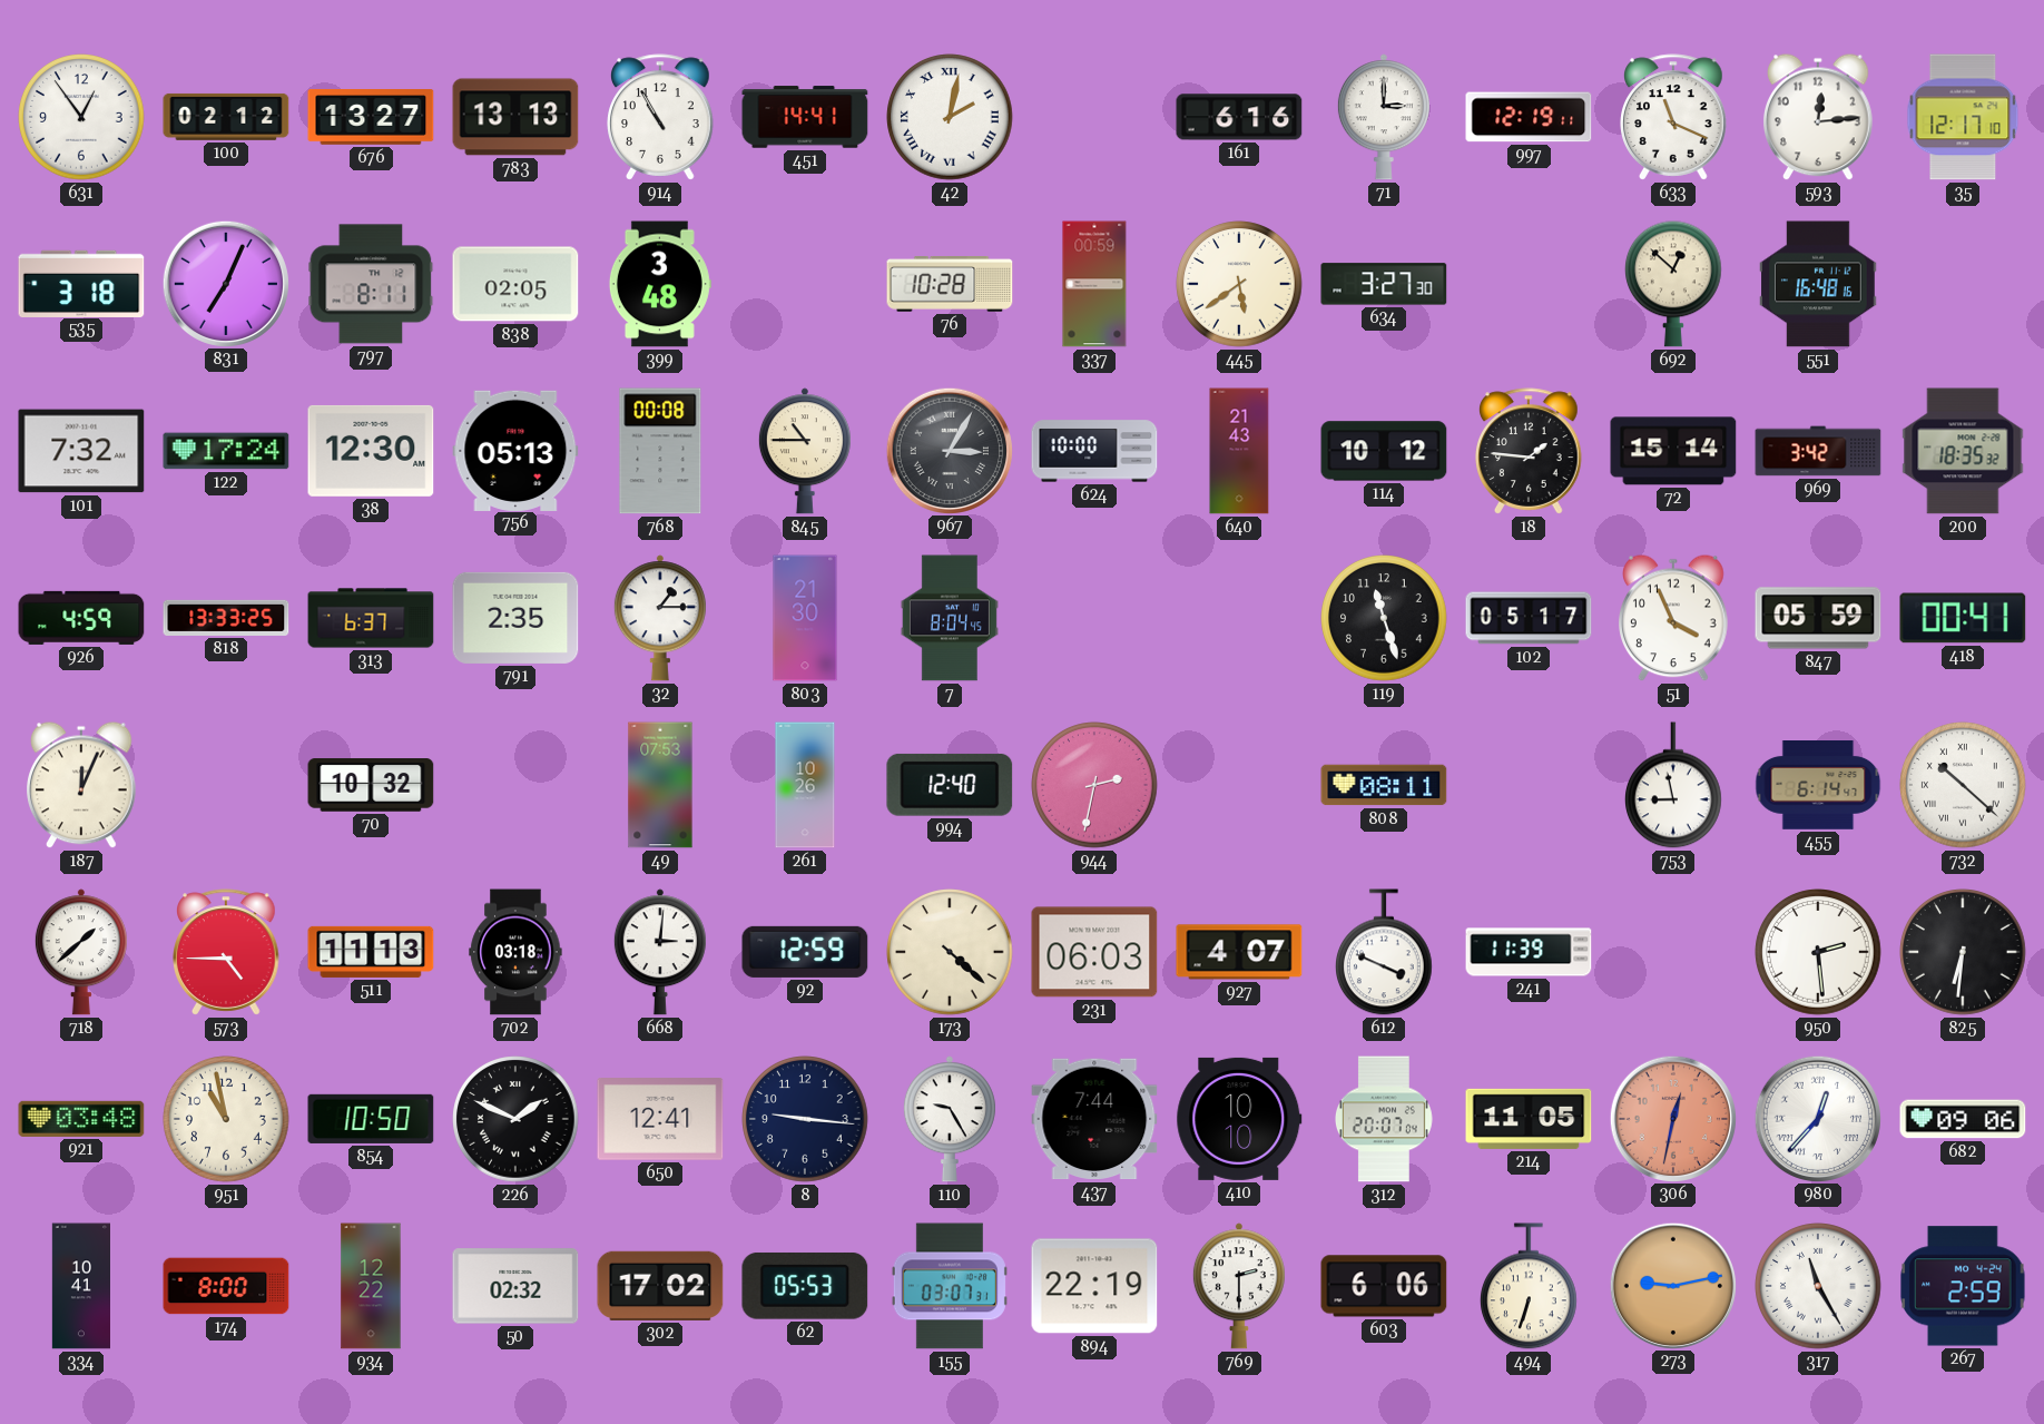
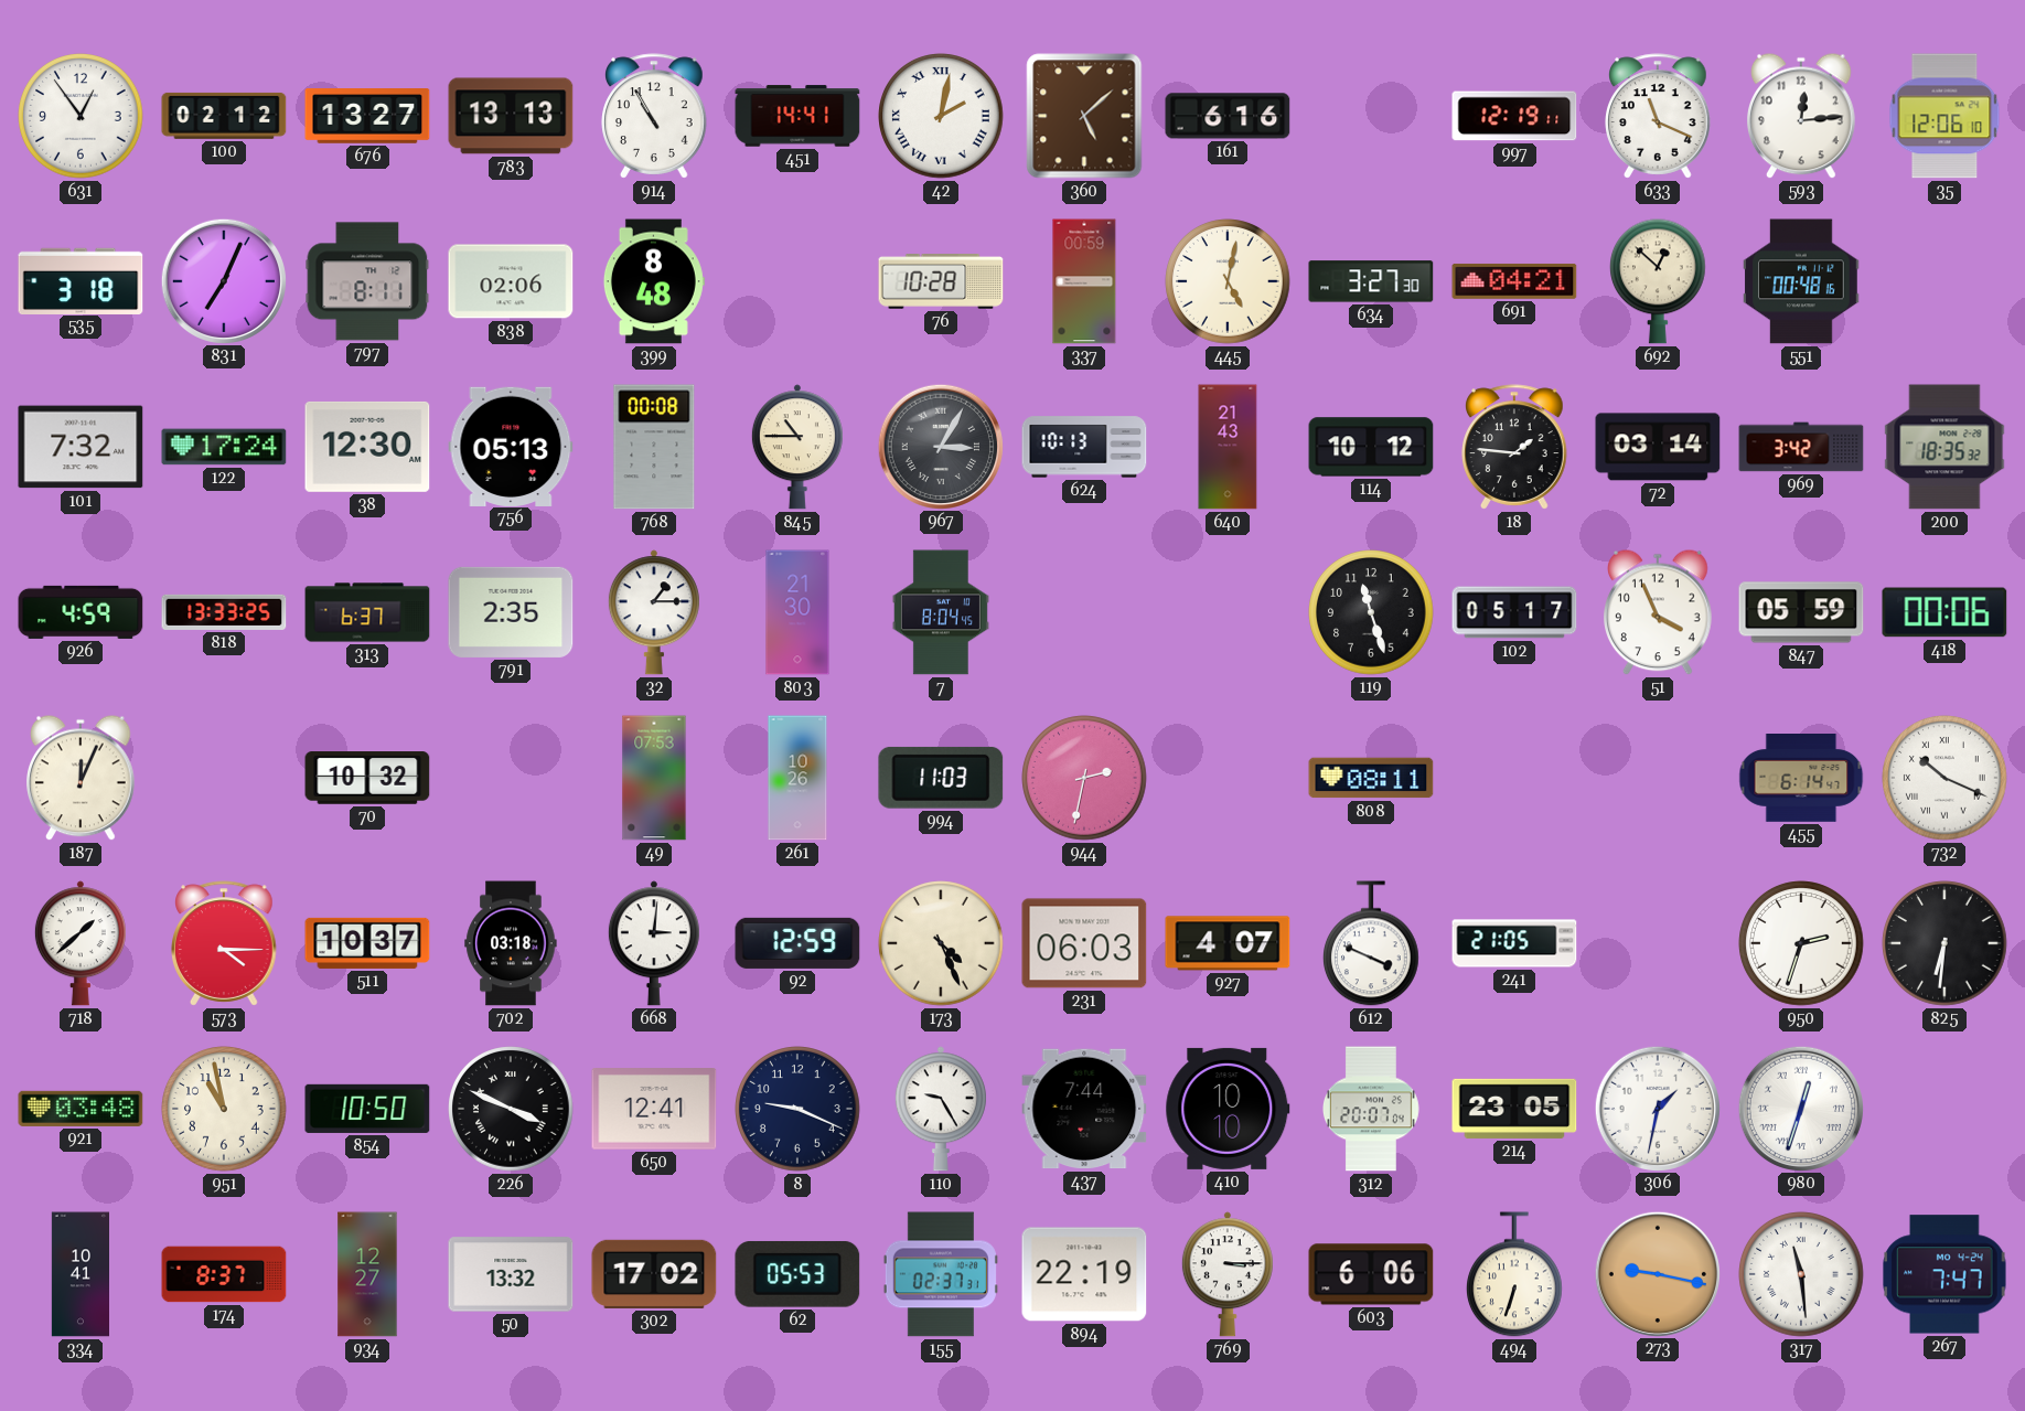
360: none -> 5:08
71: 3:00 -> none
35: 12:17 -> 12:06
838: 02:05 -> 02:06
399: 3:48 -> 8:48
445: 5:39 -> 5:02
691: none -> 04:21
551: 16:48 -> 00:48
624: 10:00 -> 10:13
72: 15:14 -> 03:14
418: 00:41 -> 00:06
994: 12:40 -> 11:03
753: 8:58 -> none
732: 10:22 -> 10:19
573: 4:45 -> 4:15
511: 11:13 -> 10:37
173: 4:22 -> 4:26
241: 11:39 -> 21:05
950: 2:29 -> 2:33
226: 1:49 -> 3:49
8: 9:16 -> 9:19
214: 11:05 -> 23:05
306: 12:32 -> 1:32
306 dial: salmon -> white
980: 12:37 -> 12:33
682: 09:06 -> none
174: 8:00 -> 8:37
934: 12:22 -> 12:27
50: 02:32 -> 13:32
155: 03:07 -> 02:37
769: 2:30 -> 3:15
273: 9:13 -> 9:17
317: 11:25 -> 11:29
267: 2:59 -> 7:47
